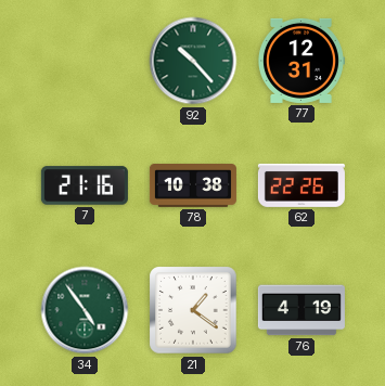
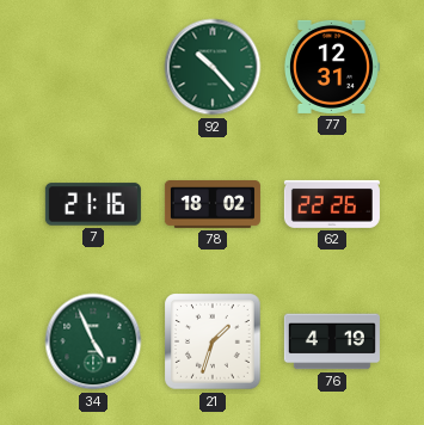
78: 10:38 -> 18:02
34: 4:54 -> 4:56
21: 1:21 -> 1:33
